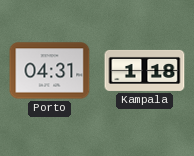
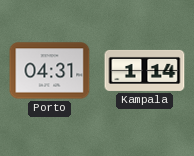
Kampala: 1:18 -> 1:14
